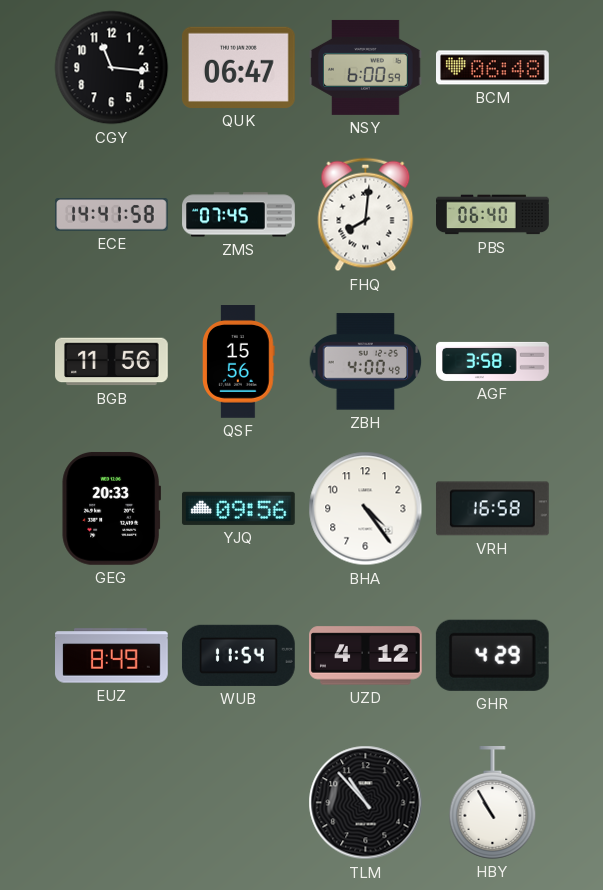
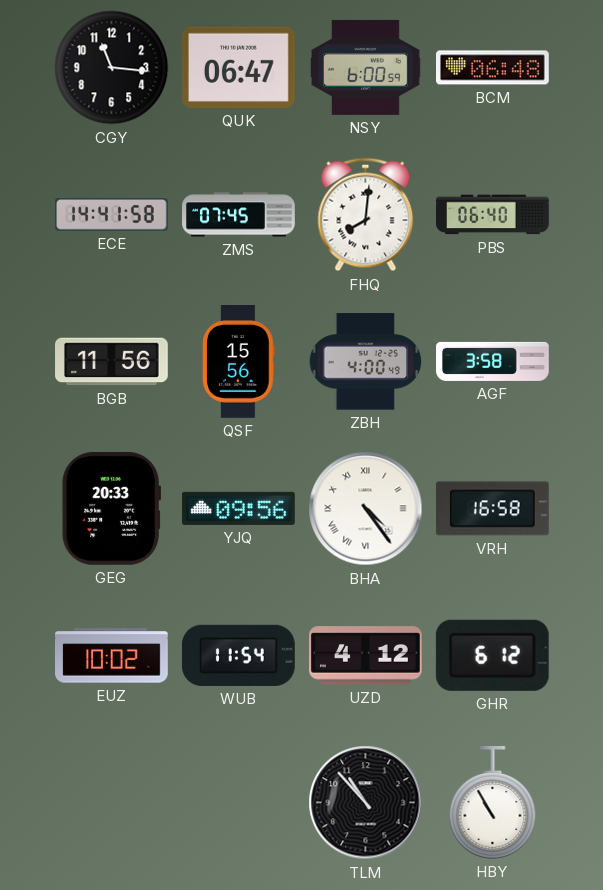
BHA numerals: Arabic -> Roman
EUZ: 8:49 -> 10:02
GHR: 4:29 -> 6:12
